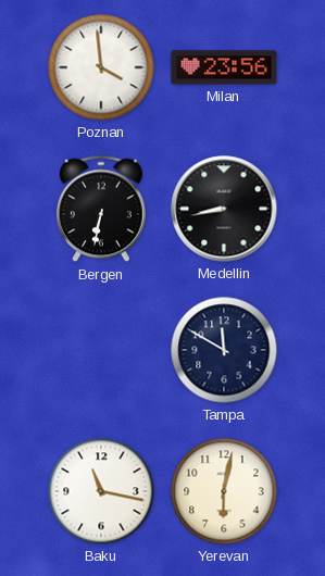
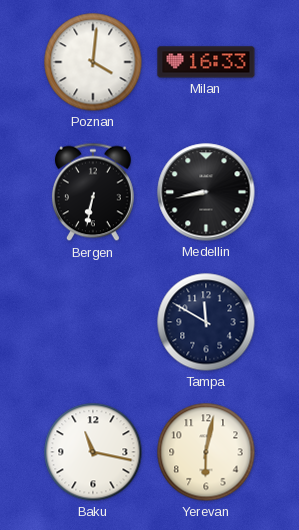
Poznan: 3:59 -> 4:01
Milan: 23:56 -> 16:33
